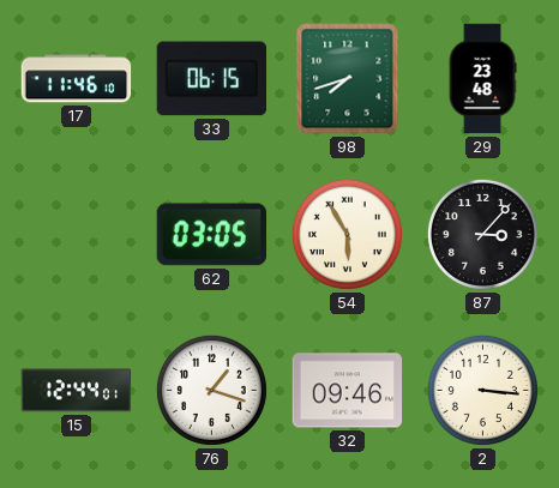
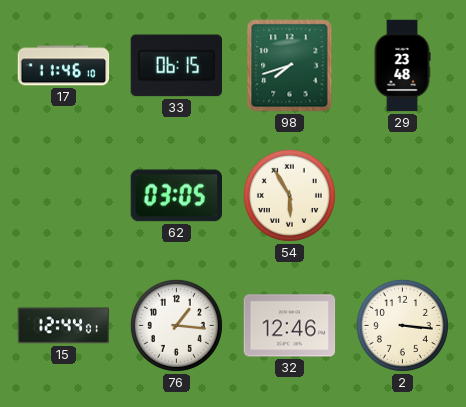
87: 3:07 -> none
76: 1:18 -> 1:16
32: 09:46 -> 12:46
